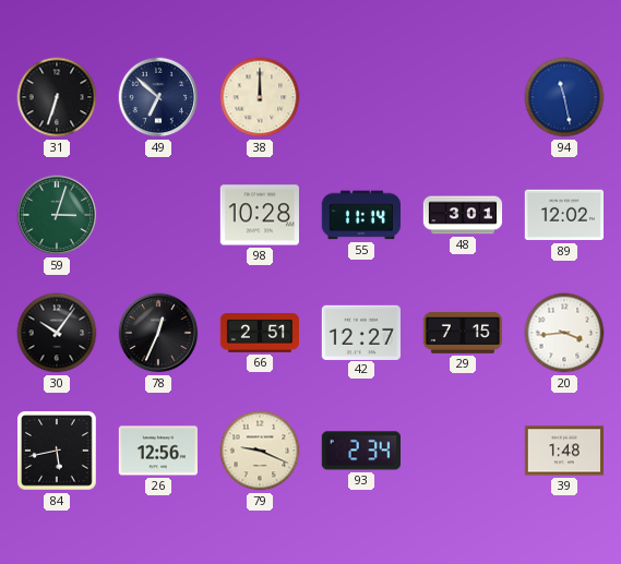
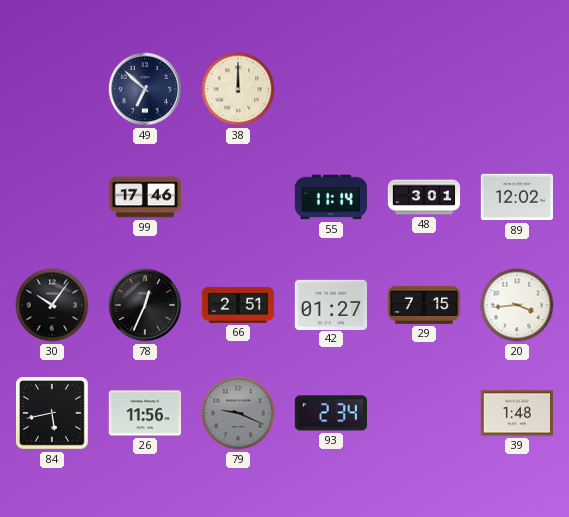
31: 6:33 -> none
94: 11:28 -> none
59: 3:03 -> none
99: none -> 17:46
98: 10:28 -> none
42: 12:27 -> 01:27
26: 12:56 -> 11:56
79 dial: cream -> grey
